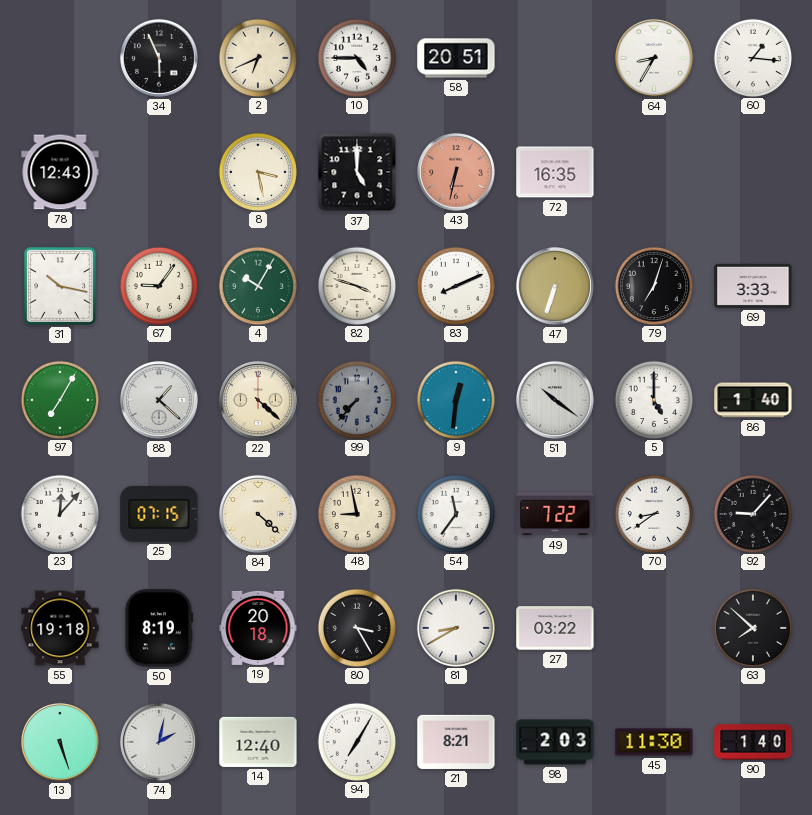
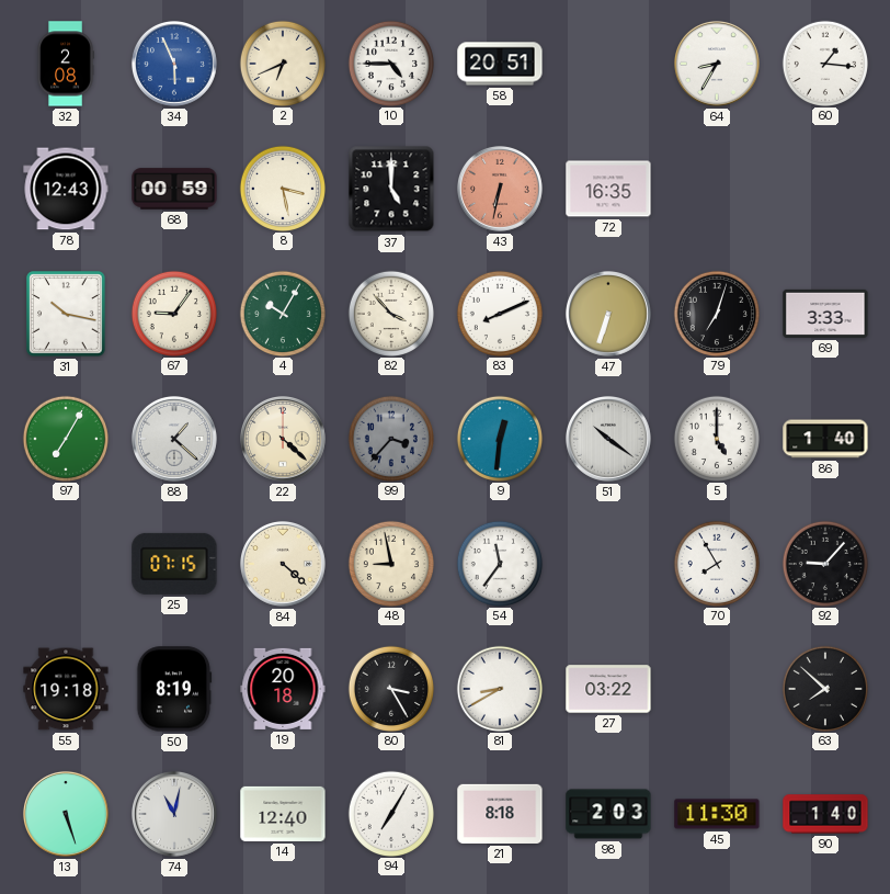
32: none -> 2:08
34 dial: black -> blue
68: none -> 00:59
82: 3:48 -> 3:53
99: 7:37 -> 3:37
23: 12:07 -> none
49: 7:22 -> none
70: 8:39 -> 7:55
74: 2:02 -> 11:02
21: 8:21 -> 8:18
